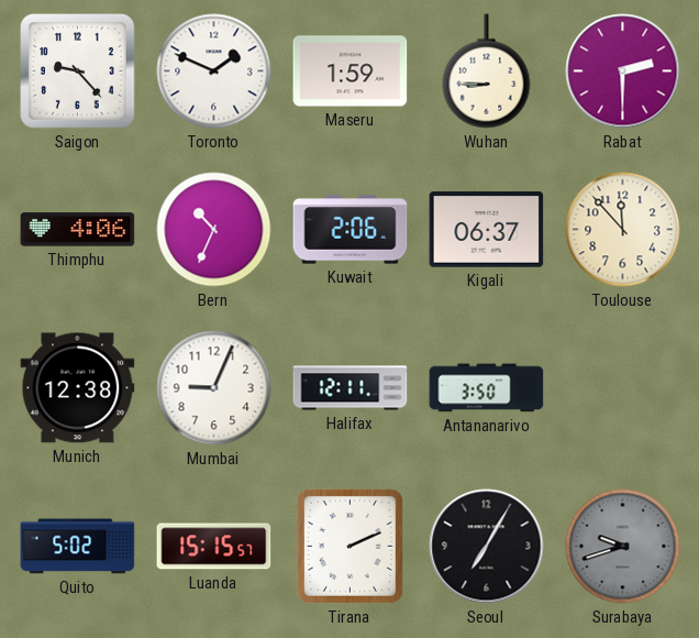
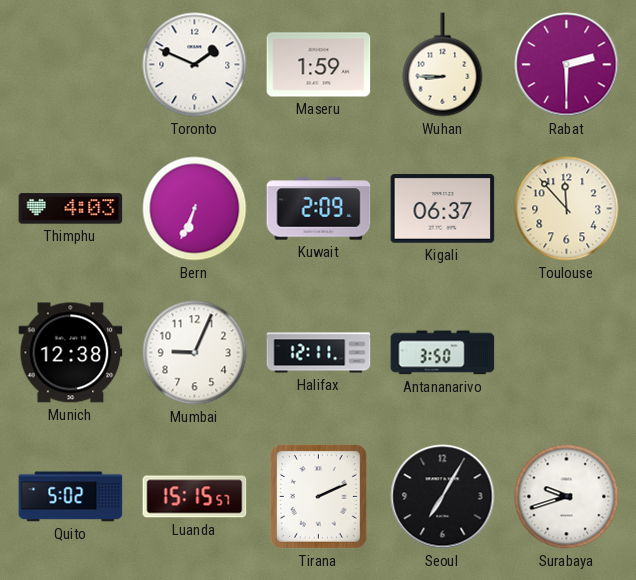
Saigon: 9:23 -> none
Thimphu: 4:06 -> 4:03
Bern: 10:34 -> 6:34
Kuwait: 2:06 -> 2:09
Surabaya dial: grey -> white
